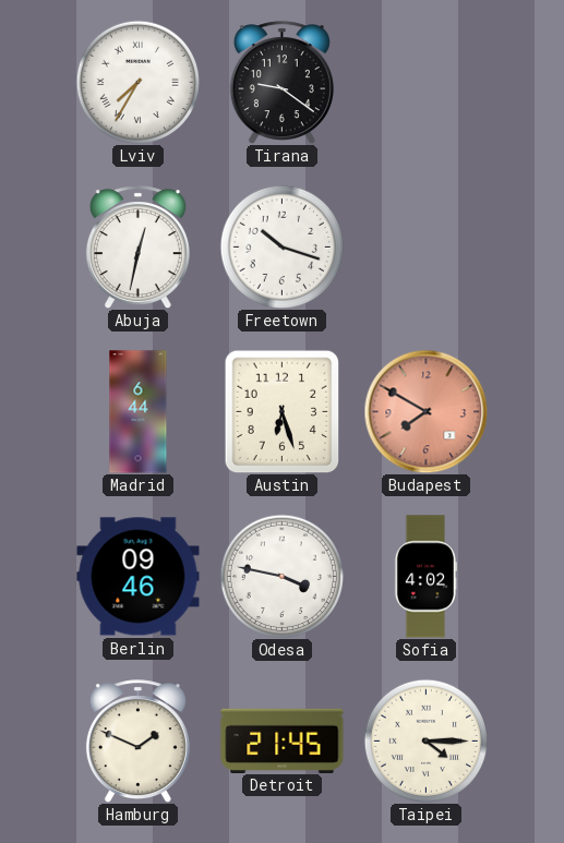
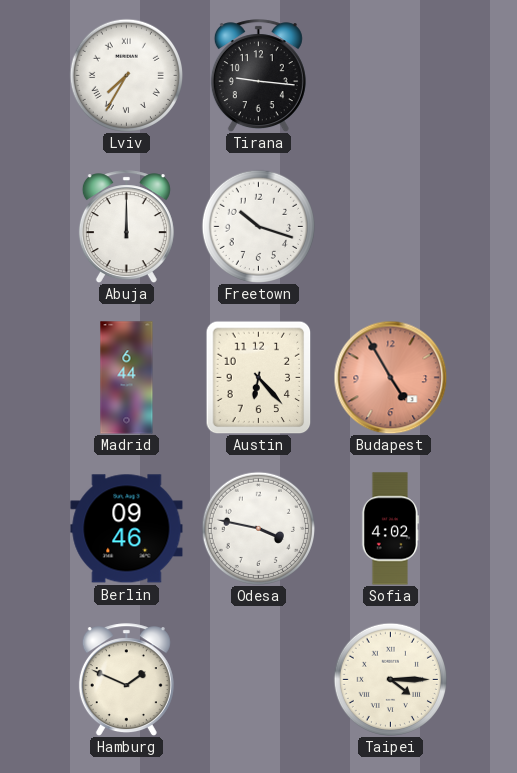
Tirana: 9:21 -> 9:16
Abuja: 12:32 -> 12:00
Austin: 6:27 -> 6:23
Budapest: 7:50 -> 4:55
Detroit: 21:45 -> none
